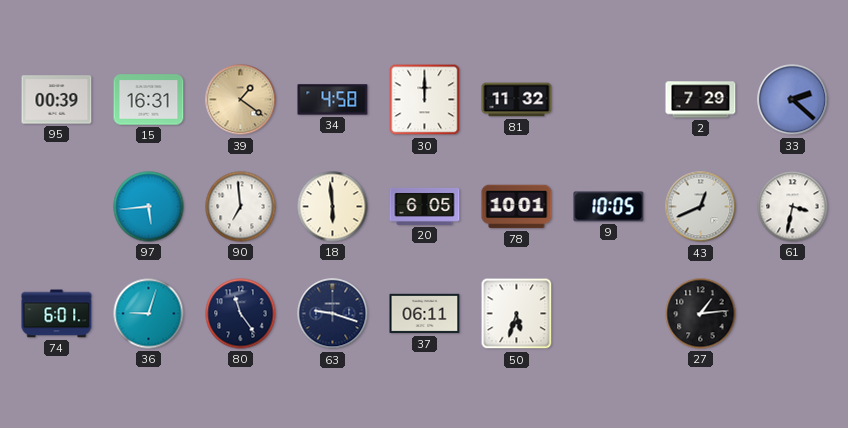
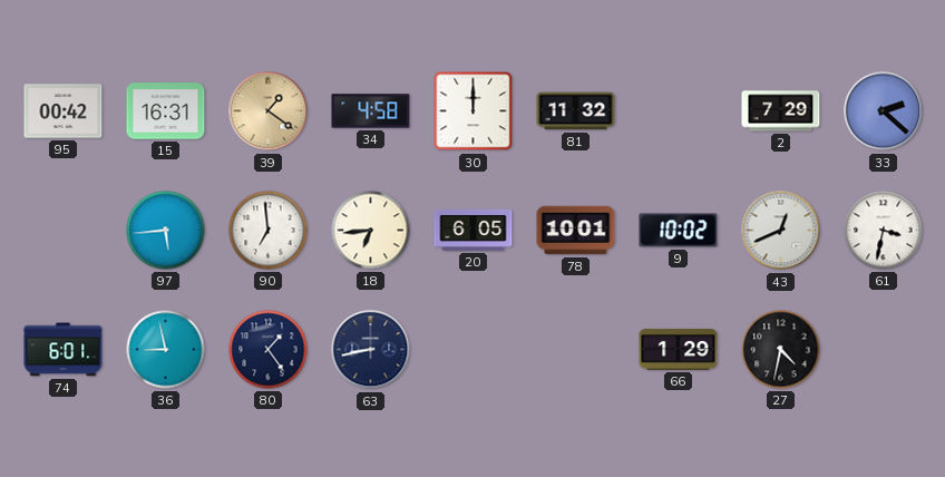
95: 00:39 -> 00:42
18: 5:59 -> 6:44
9: 10:05 -> 10:02
36: 9:03 -> 8:58
80: 11:24 -> 1:24
63: 9:18 -> 8:43
37: 06:11 -> none
50: 5:33 -> none
66: none -> 1:29
27: 1:14 -> 4:32
